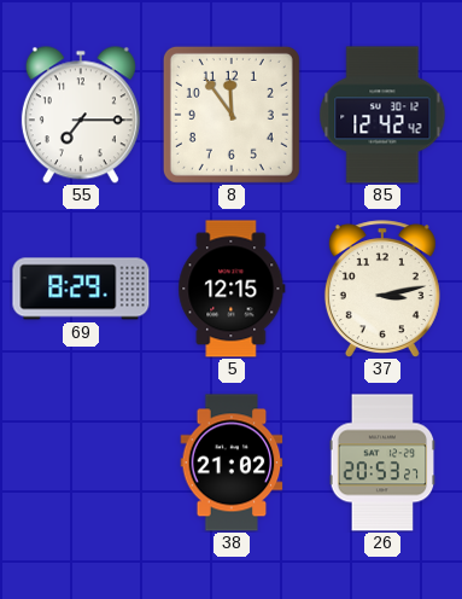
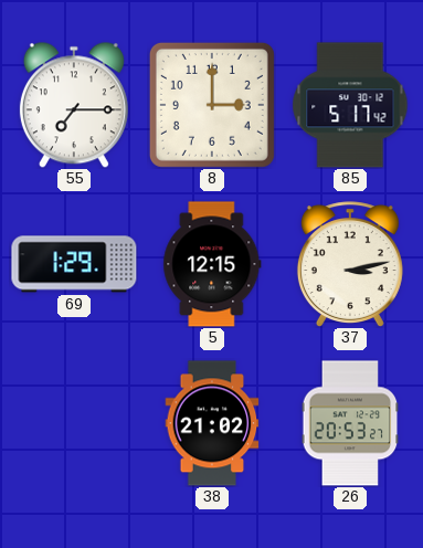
8: 11:54 -> 3:00
85: 12:42 -> 5:17
69: 8:29 -> 1:29
